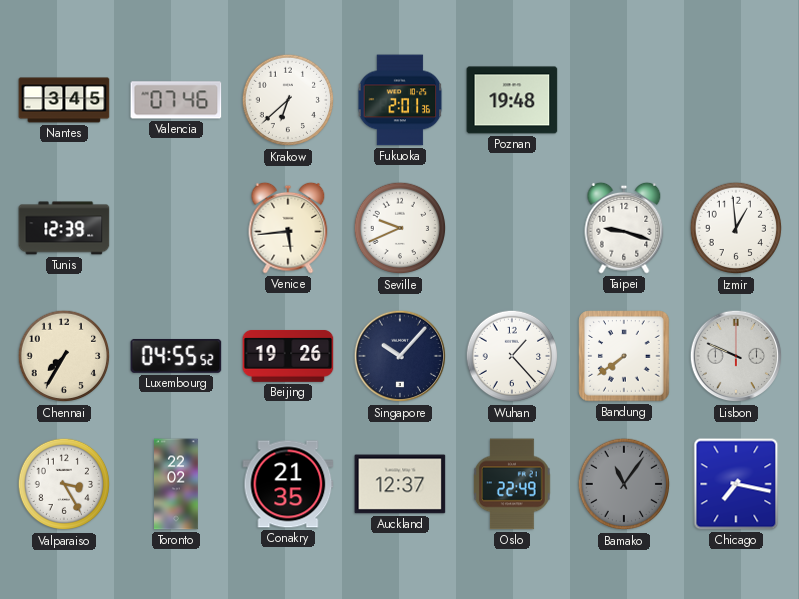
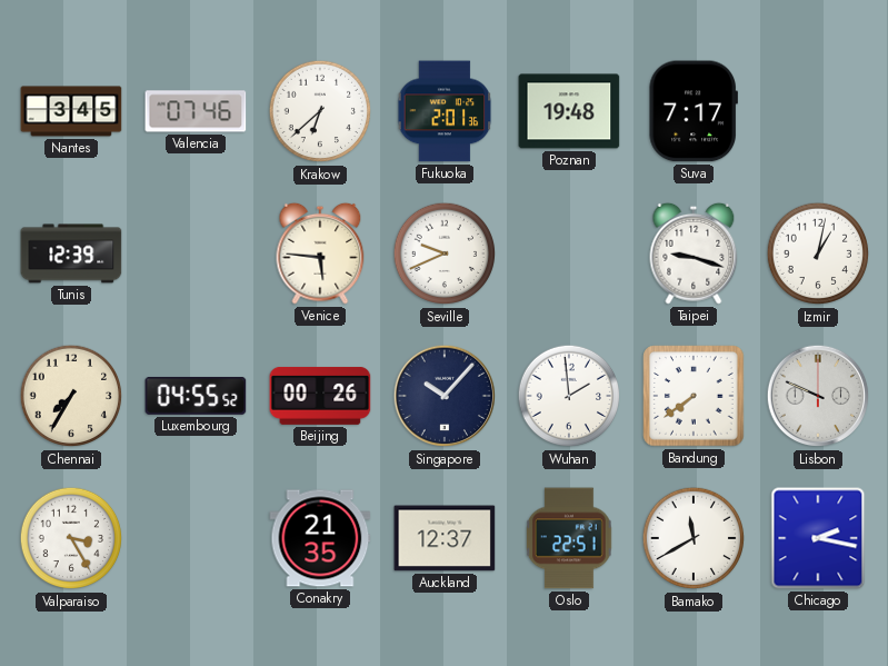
Suva: none -> 7:17
Venice: 5:44 -> 5:46
Izmir: 12:59 -> 1:02
Beijing: 19:26 -> 00:26
Wuhan: 1:23 -> 1:59
Toronto: 22:02 -> none
Oslo: 22:49 -> 22:51
Bamako: 11:06 -> 11:40
Bamako dial: grey -> white
Chicago: 7:17 -> 2:17
